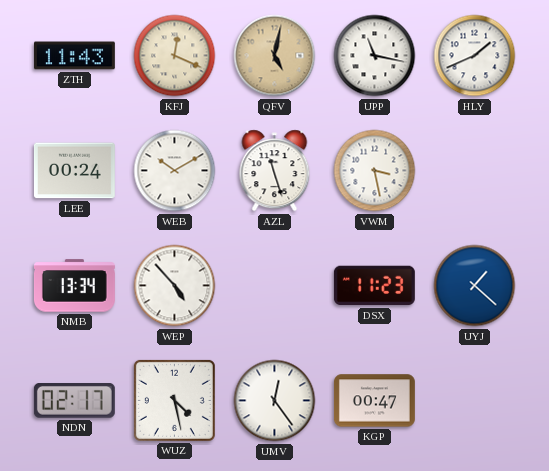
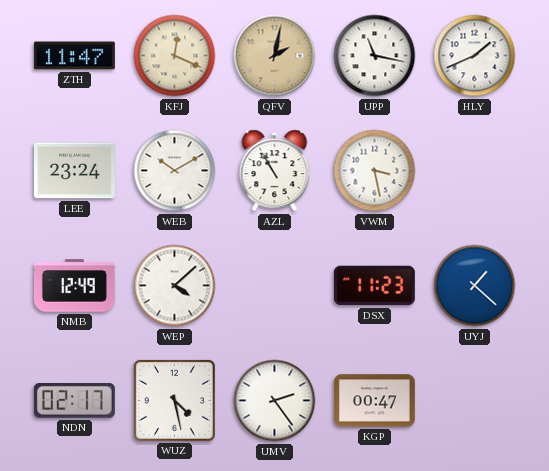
ZTH: 11:43 -> 11:47
QFV: 5:02 -> 2:02
LEE: 00:24 -> 23:24
AZL: 11:27 -> 10:55
NMB: 13:34 -> 12:49
WEP: 4:53 -> 4:08
UMV: 12:24 -> 2:24
